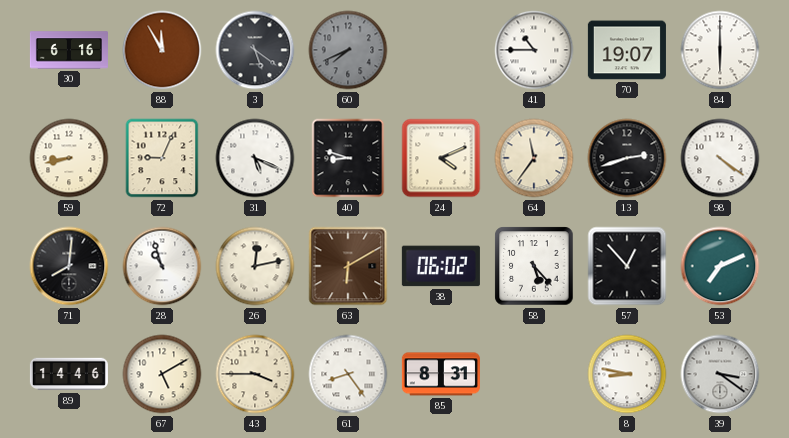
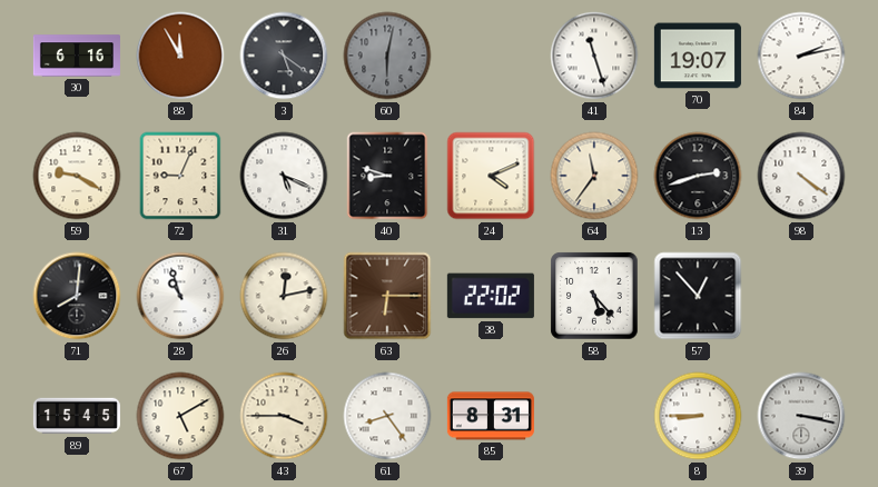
60: 7:41 -> 6:02
41: 10:45 -> 11:27
84: 6:00 -> 2:13
59: 8:43 -> 9:20
63: 6:10 -> 6:15
38: 06:02 -> 22:02
53: 7:11 -> none
89: 14:46 -> 15:45
8: 8:47 -> 8:45
39: 3:21 -> 3:17
